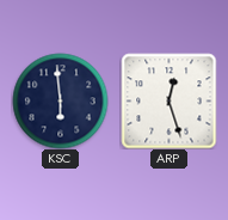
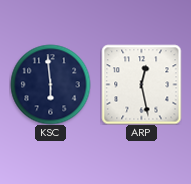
ARP: 12:27 -> 12:28
